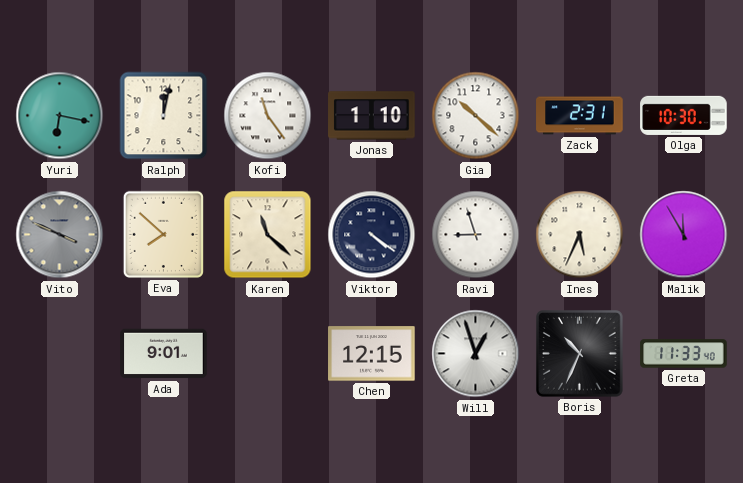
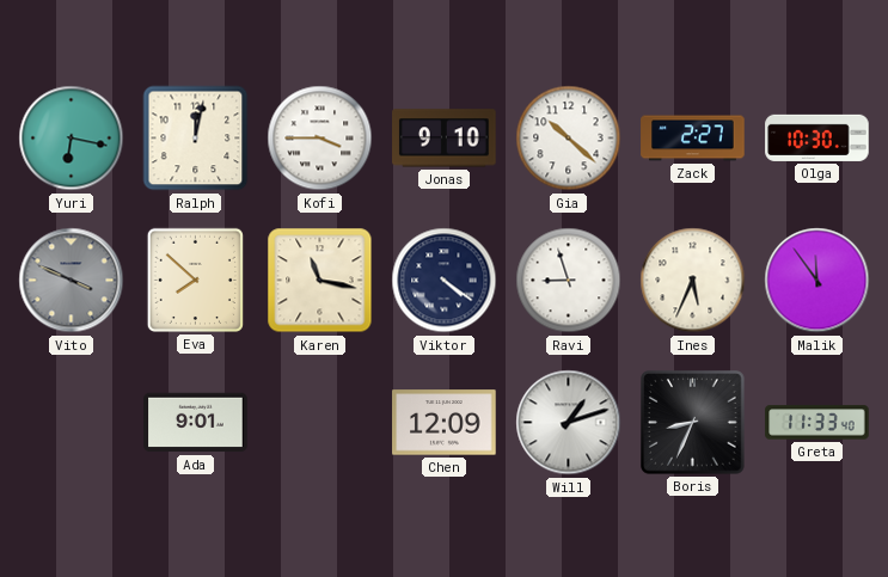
Kofi: 11:24 -> 3:45
Jonas: 1:10 -> 9:10
Zack: 2:31 -> 2:27
Karen: 11:22 -> 11:17
Malik: 11:55 -> 11:54
Chen: 12:15 -> 12:09
Will: 12:57 -> 1:12
Boris: 10:34 -> 8:34
